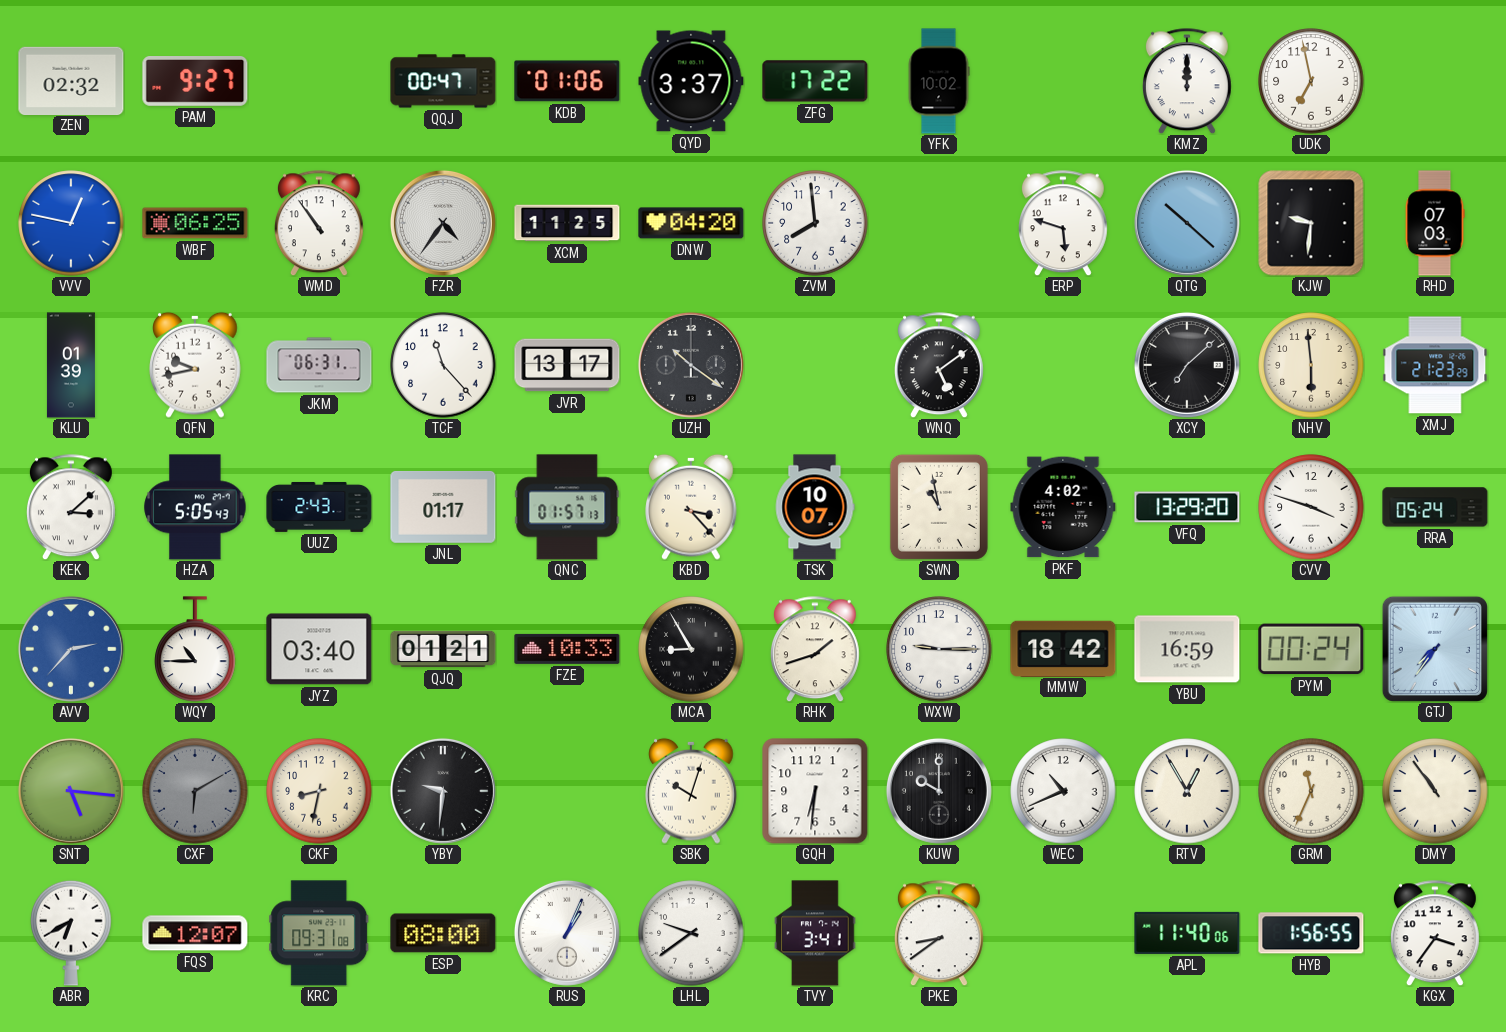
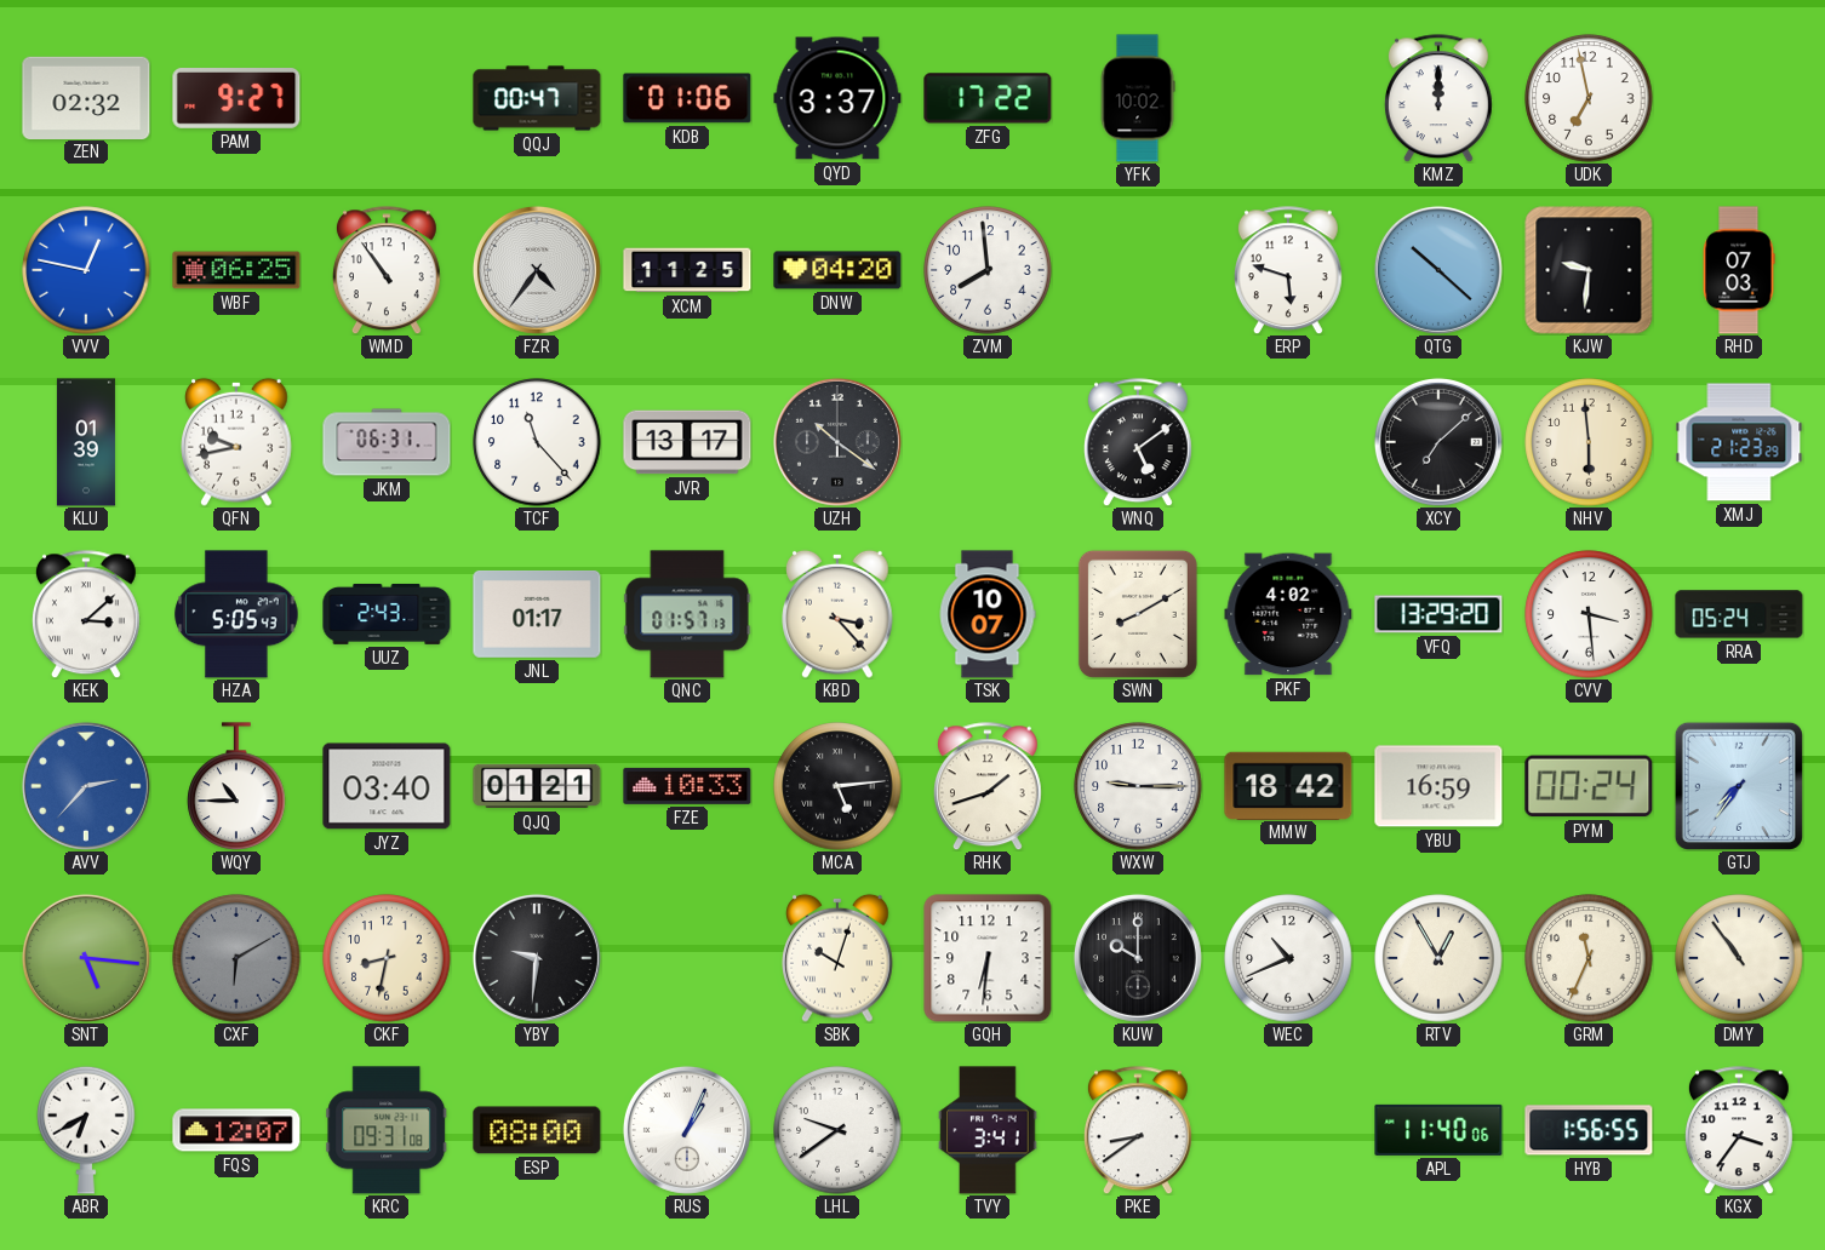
SWN: 10:58 -> 8:10
CVV: 3:48 -> 3:29
MCA: 8:55 -> 5:14
